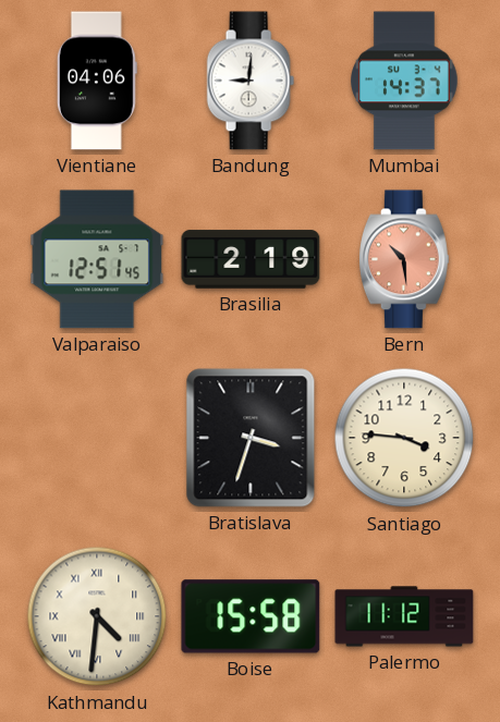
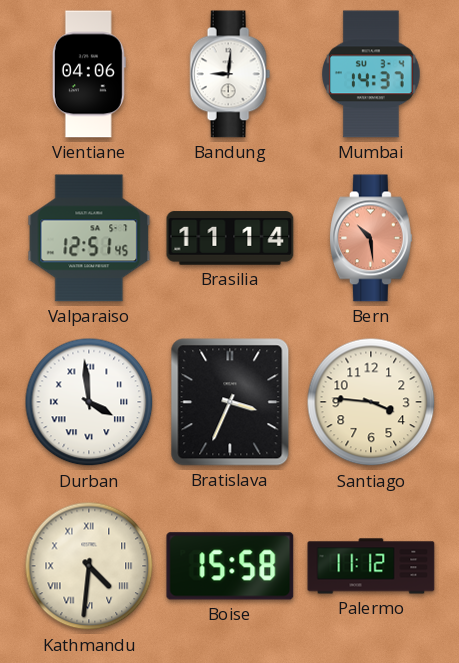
Brasilia: 2:19 -> 11:14
Durban: none -> 3:59
Bratislava: 3:33 -> 3:34
